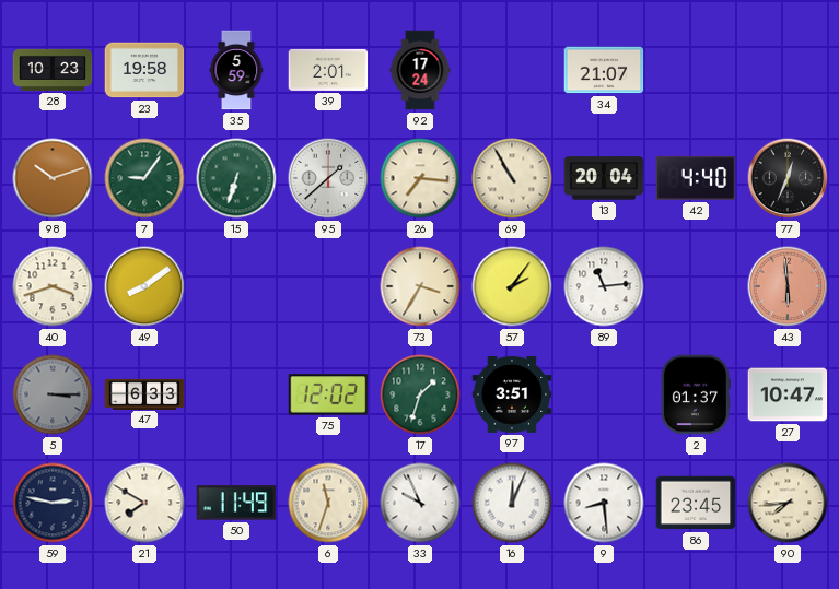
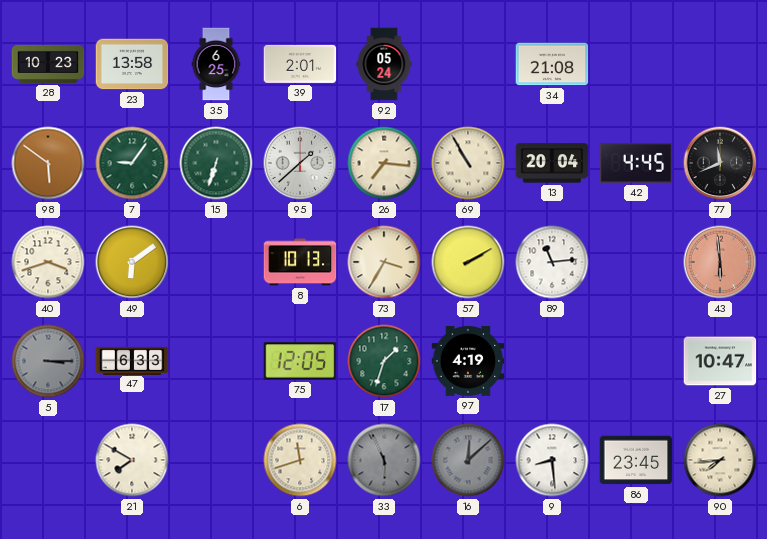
23: 19:58 -> 13:58
35: 5:59 -> 6:25
92: 17:24 -> 05:24
34: 21:07 -> 21:08
98: 10:12 -> 5:51
42: 4:40 -> 4:45
77: 12:34 -> 11:41
49: 8:09 -> 6:09
8: none -> 10:13
57: 2:06 -> 2:10
75: 12:02 -> 12:05
97: 3:51 -> 4:19
2: 01:37 -> none
59: 2:47 -> none
50: 11:49 -> none
6: 11:33 -> 11:42
33: 9:56 -> 5:56
33 dial: white -> grey
16: 12:04 -> 12:08
16 dial: white -> grey
